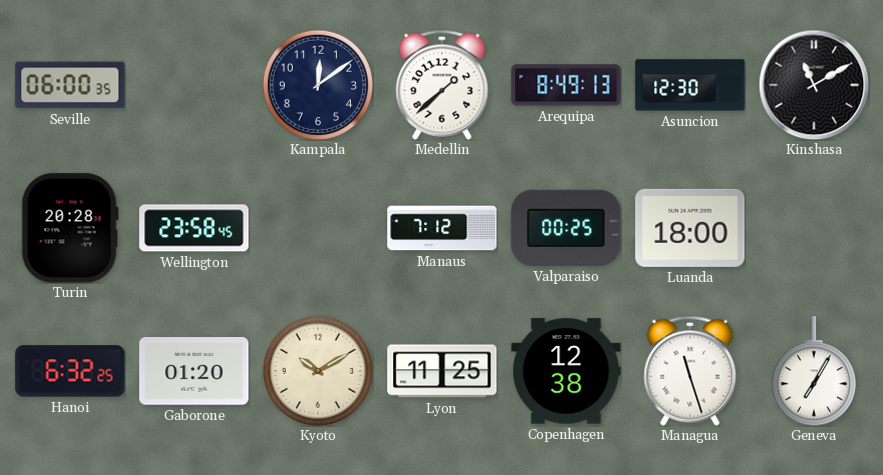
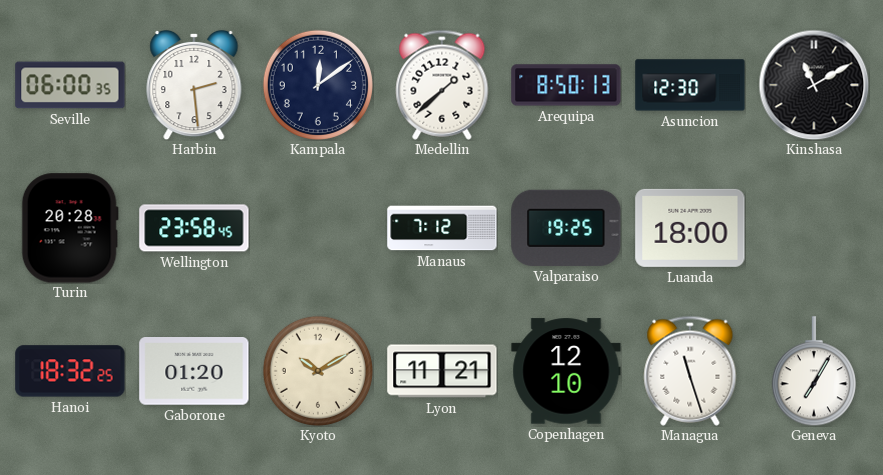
Harbin: none -> 2:29
Arequipa: 8:49 -> 8:50
Valparaiso: 00:25 -> 19:25
Hanoi: 6:32 -> 18:32
Lyon: 11:25 -> 11:21
Copenhagen: 12:38 -> 12:10
